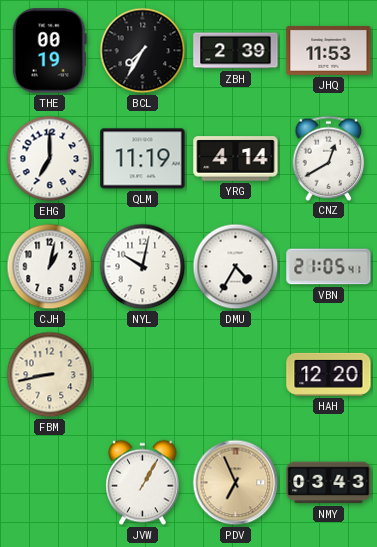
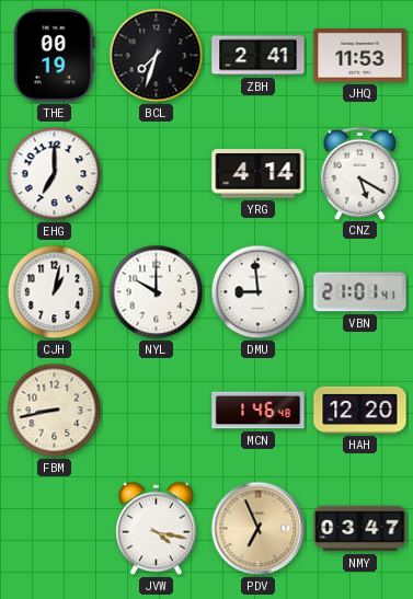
BCL: 7:35 -> 7:33
ZBH: 2:39 -> 2:41
QLM: 11:19 -> none
CNZ: 12:40 -> 5:20
NYL: 10:02 -> 10:00
DMU: 4:35 -> 8:59
VBN: 21:05 -> 21:01
MCN: none -> 1:46
JVW: 1:05 -> 4:17
NMY: 03:43 -> 03:47
